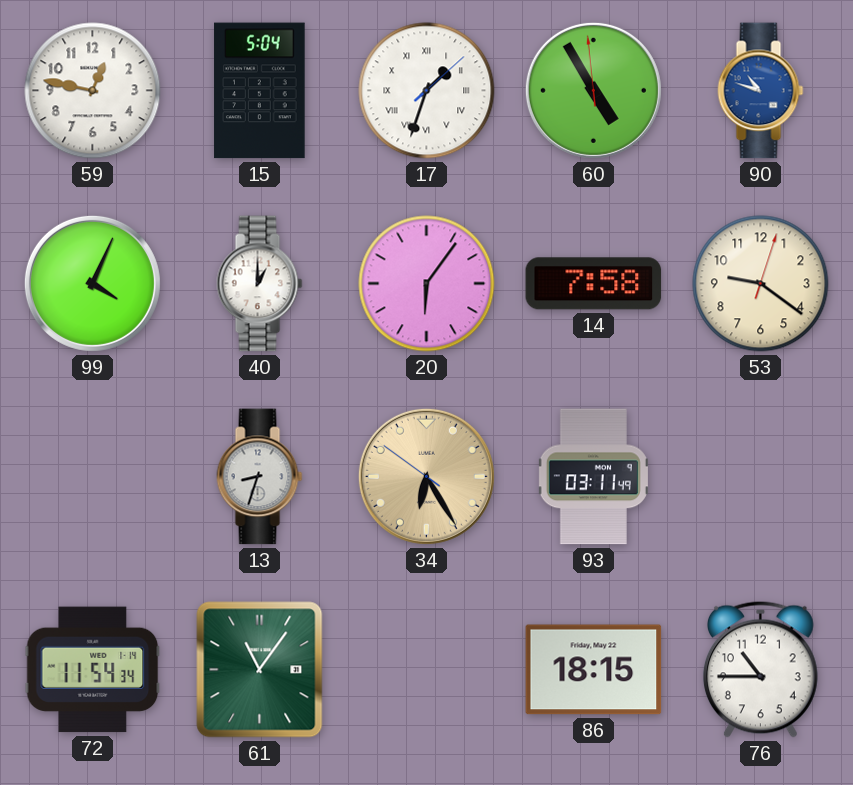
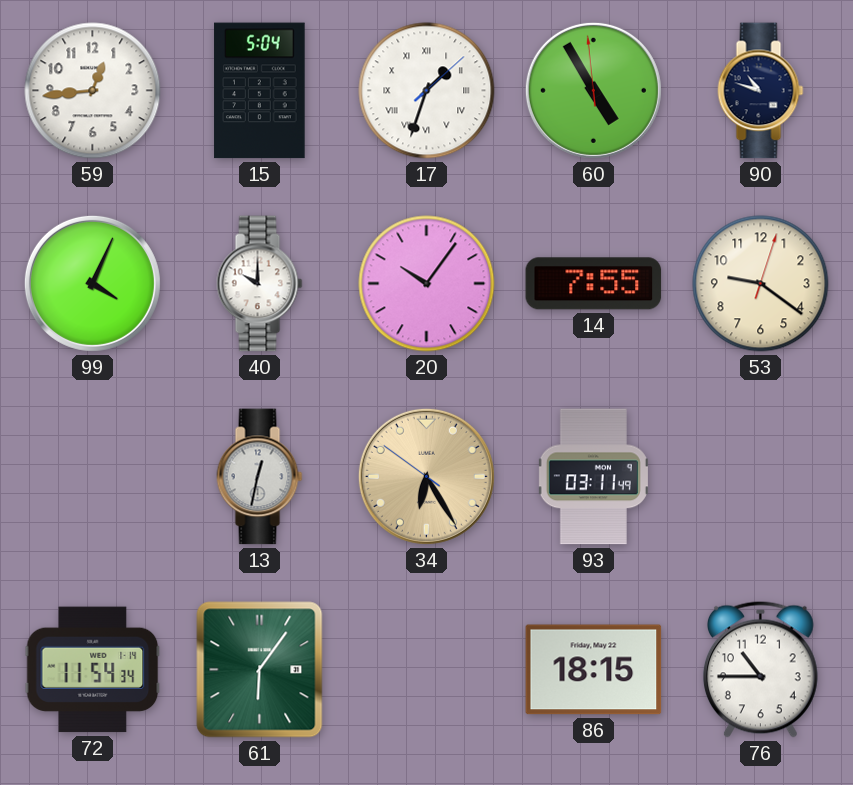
59: 12:47 -> 12:44
90 dial: blue -> navy
40: 1:00 -> 10:00
20: 6:06 -> 10:06
14: 7:58 -> 7:55
13: 8:33 -> 12:32
61: 11:06 -> 6:06
